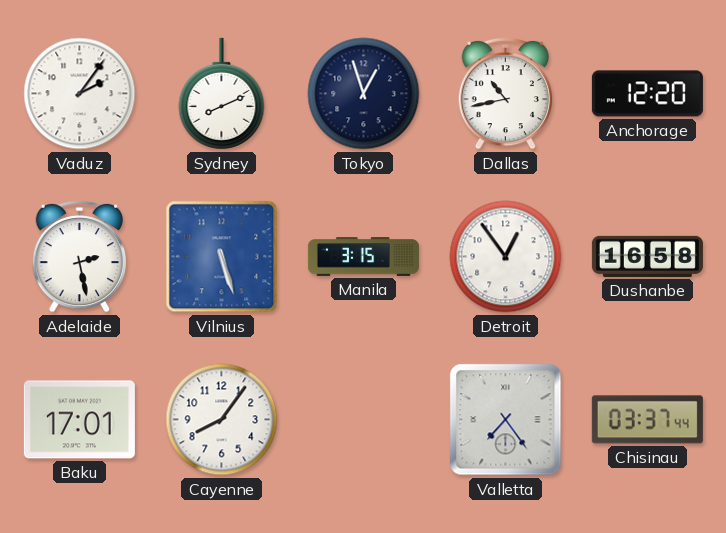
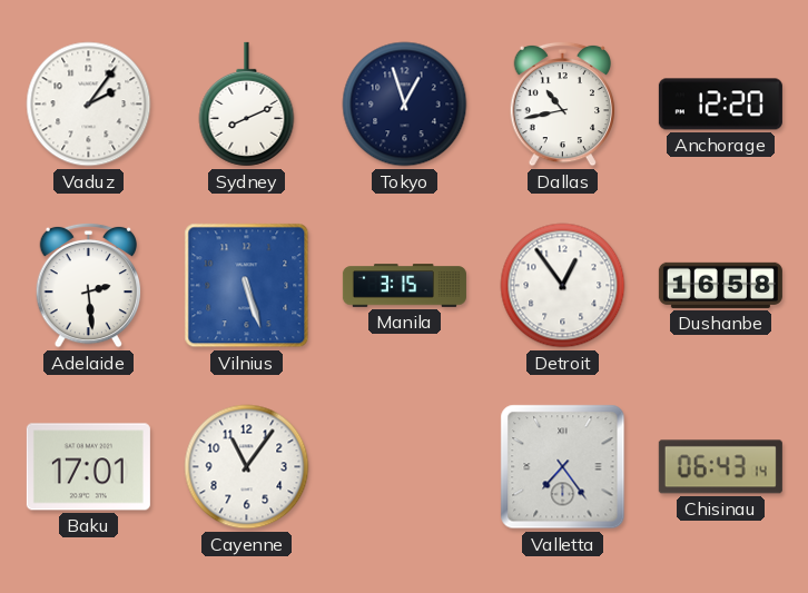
Adelaide: 2:28 -> 2:29
Cayenne: 8:06 -> 11:06
Chisinau: 03:37 -> 06:43
